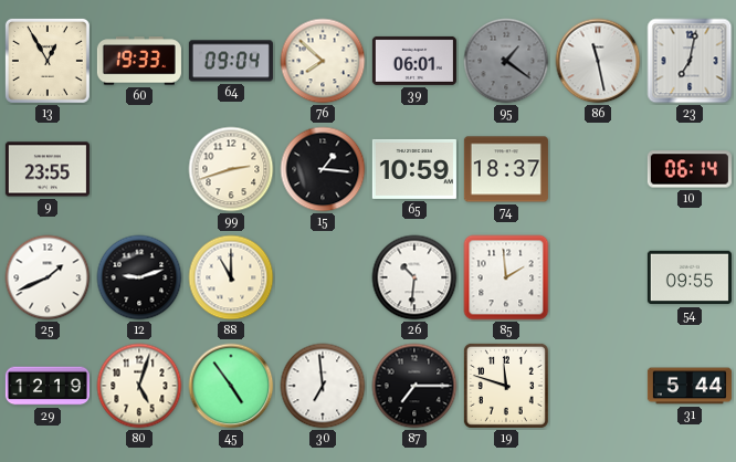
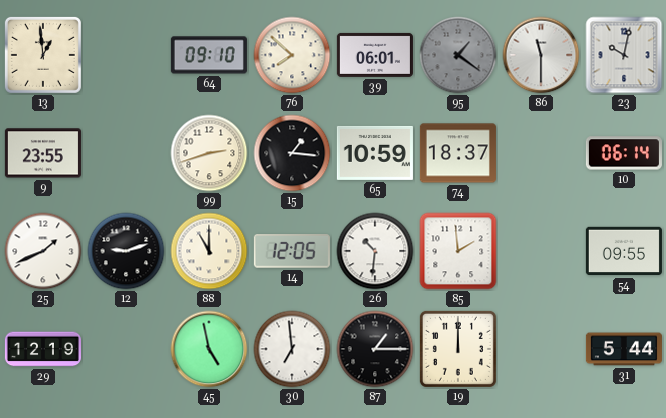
13: 12:55 -> 12:59
60: 19:33 -> none
64: 09:04 -> 09:10
86: 11:28 -> 11:30
23: 7:02 -> 10:02
14: none -> 12:05
80: 5:03 -> none
45: 4:54 -> 4:58
87: 7:15 -> 1:15
19: 11:48 -> 12:00
